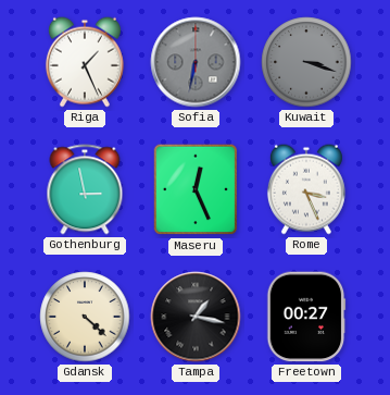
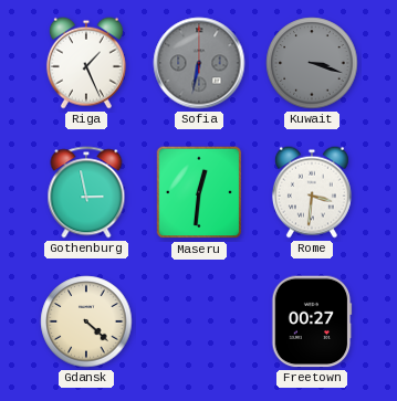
Maseru: 12:26 -> 12:31
Rome: 3:26 -> 3:31
Tampa: 1:17 -> none
